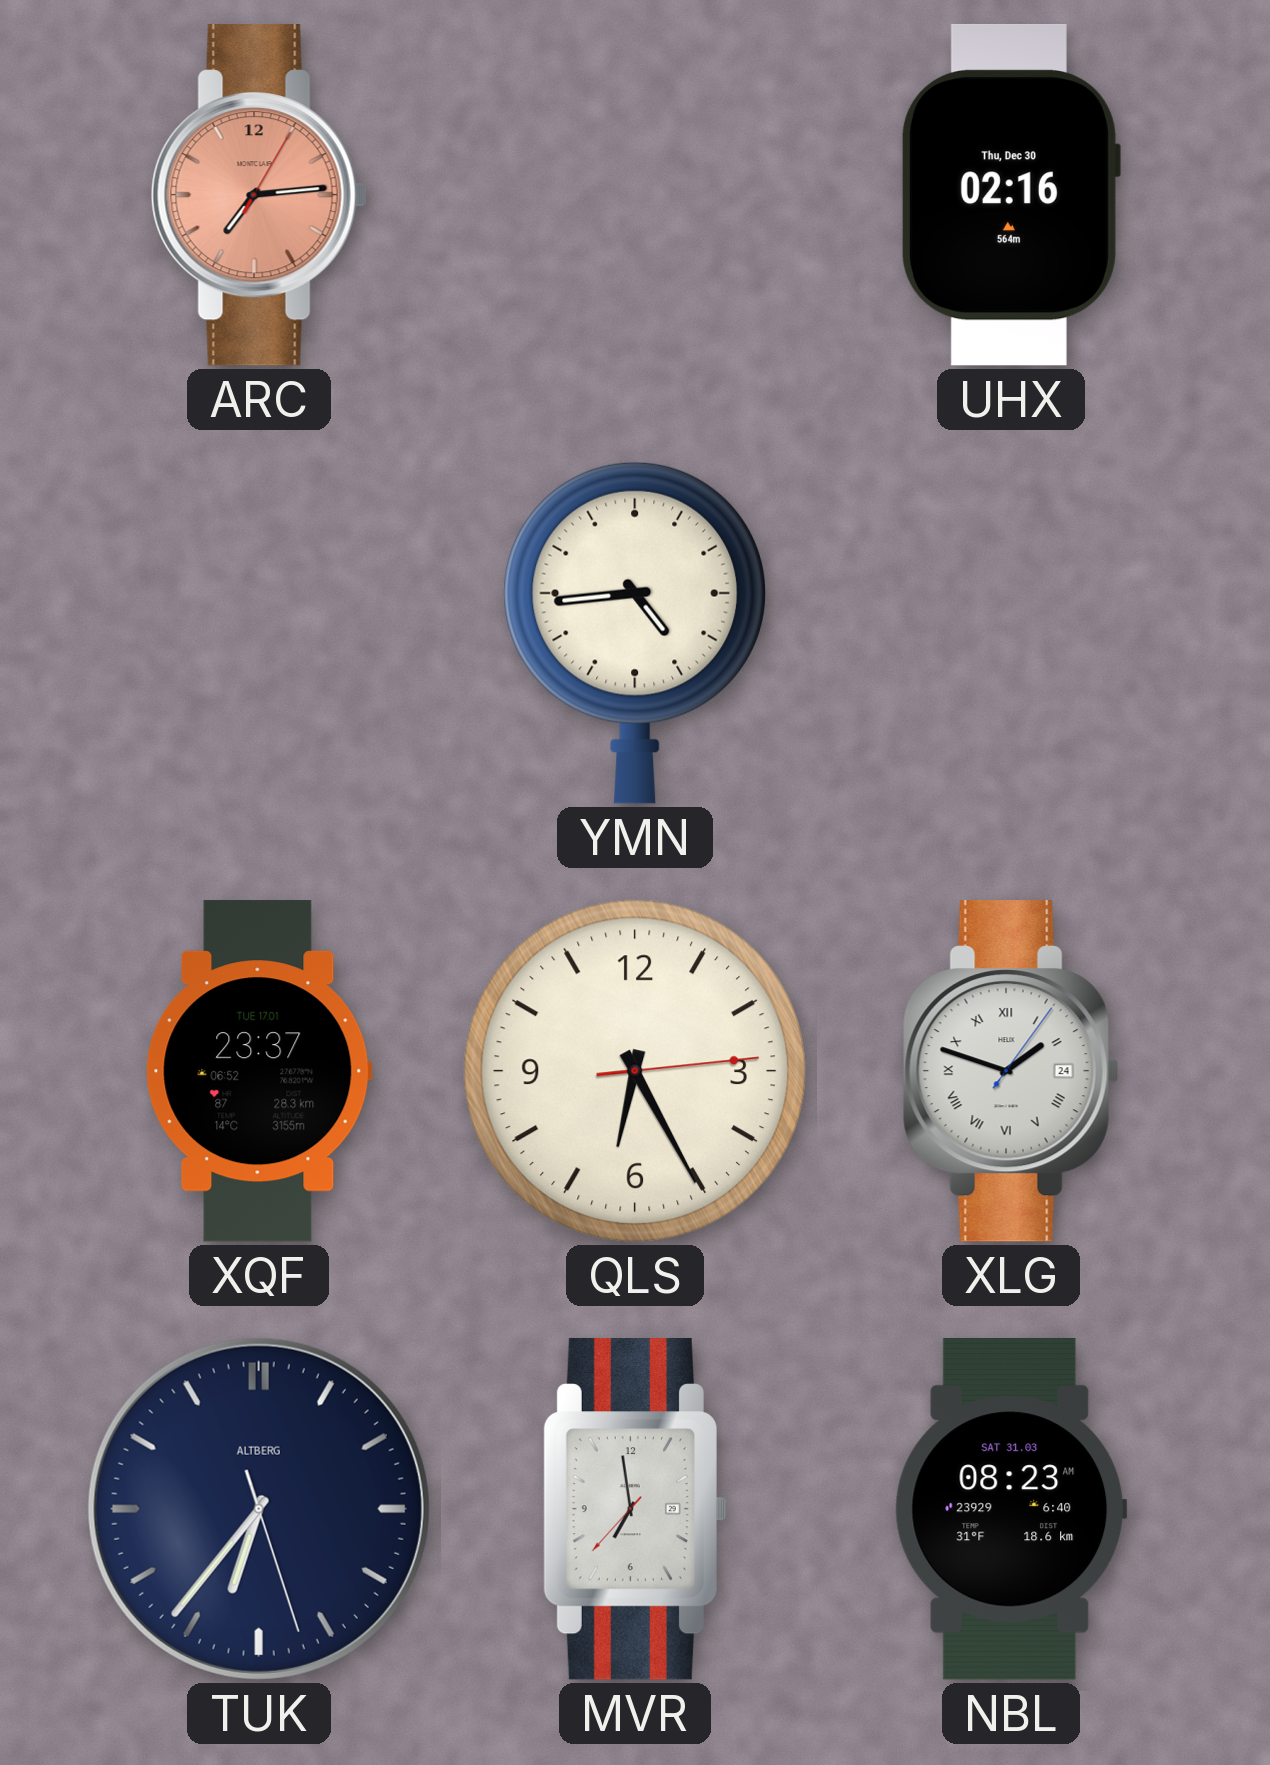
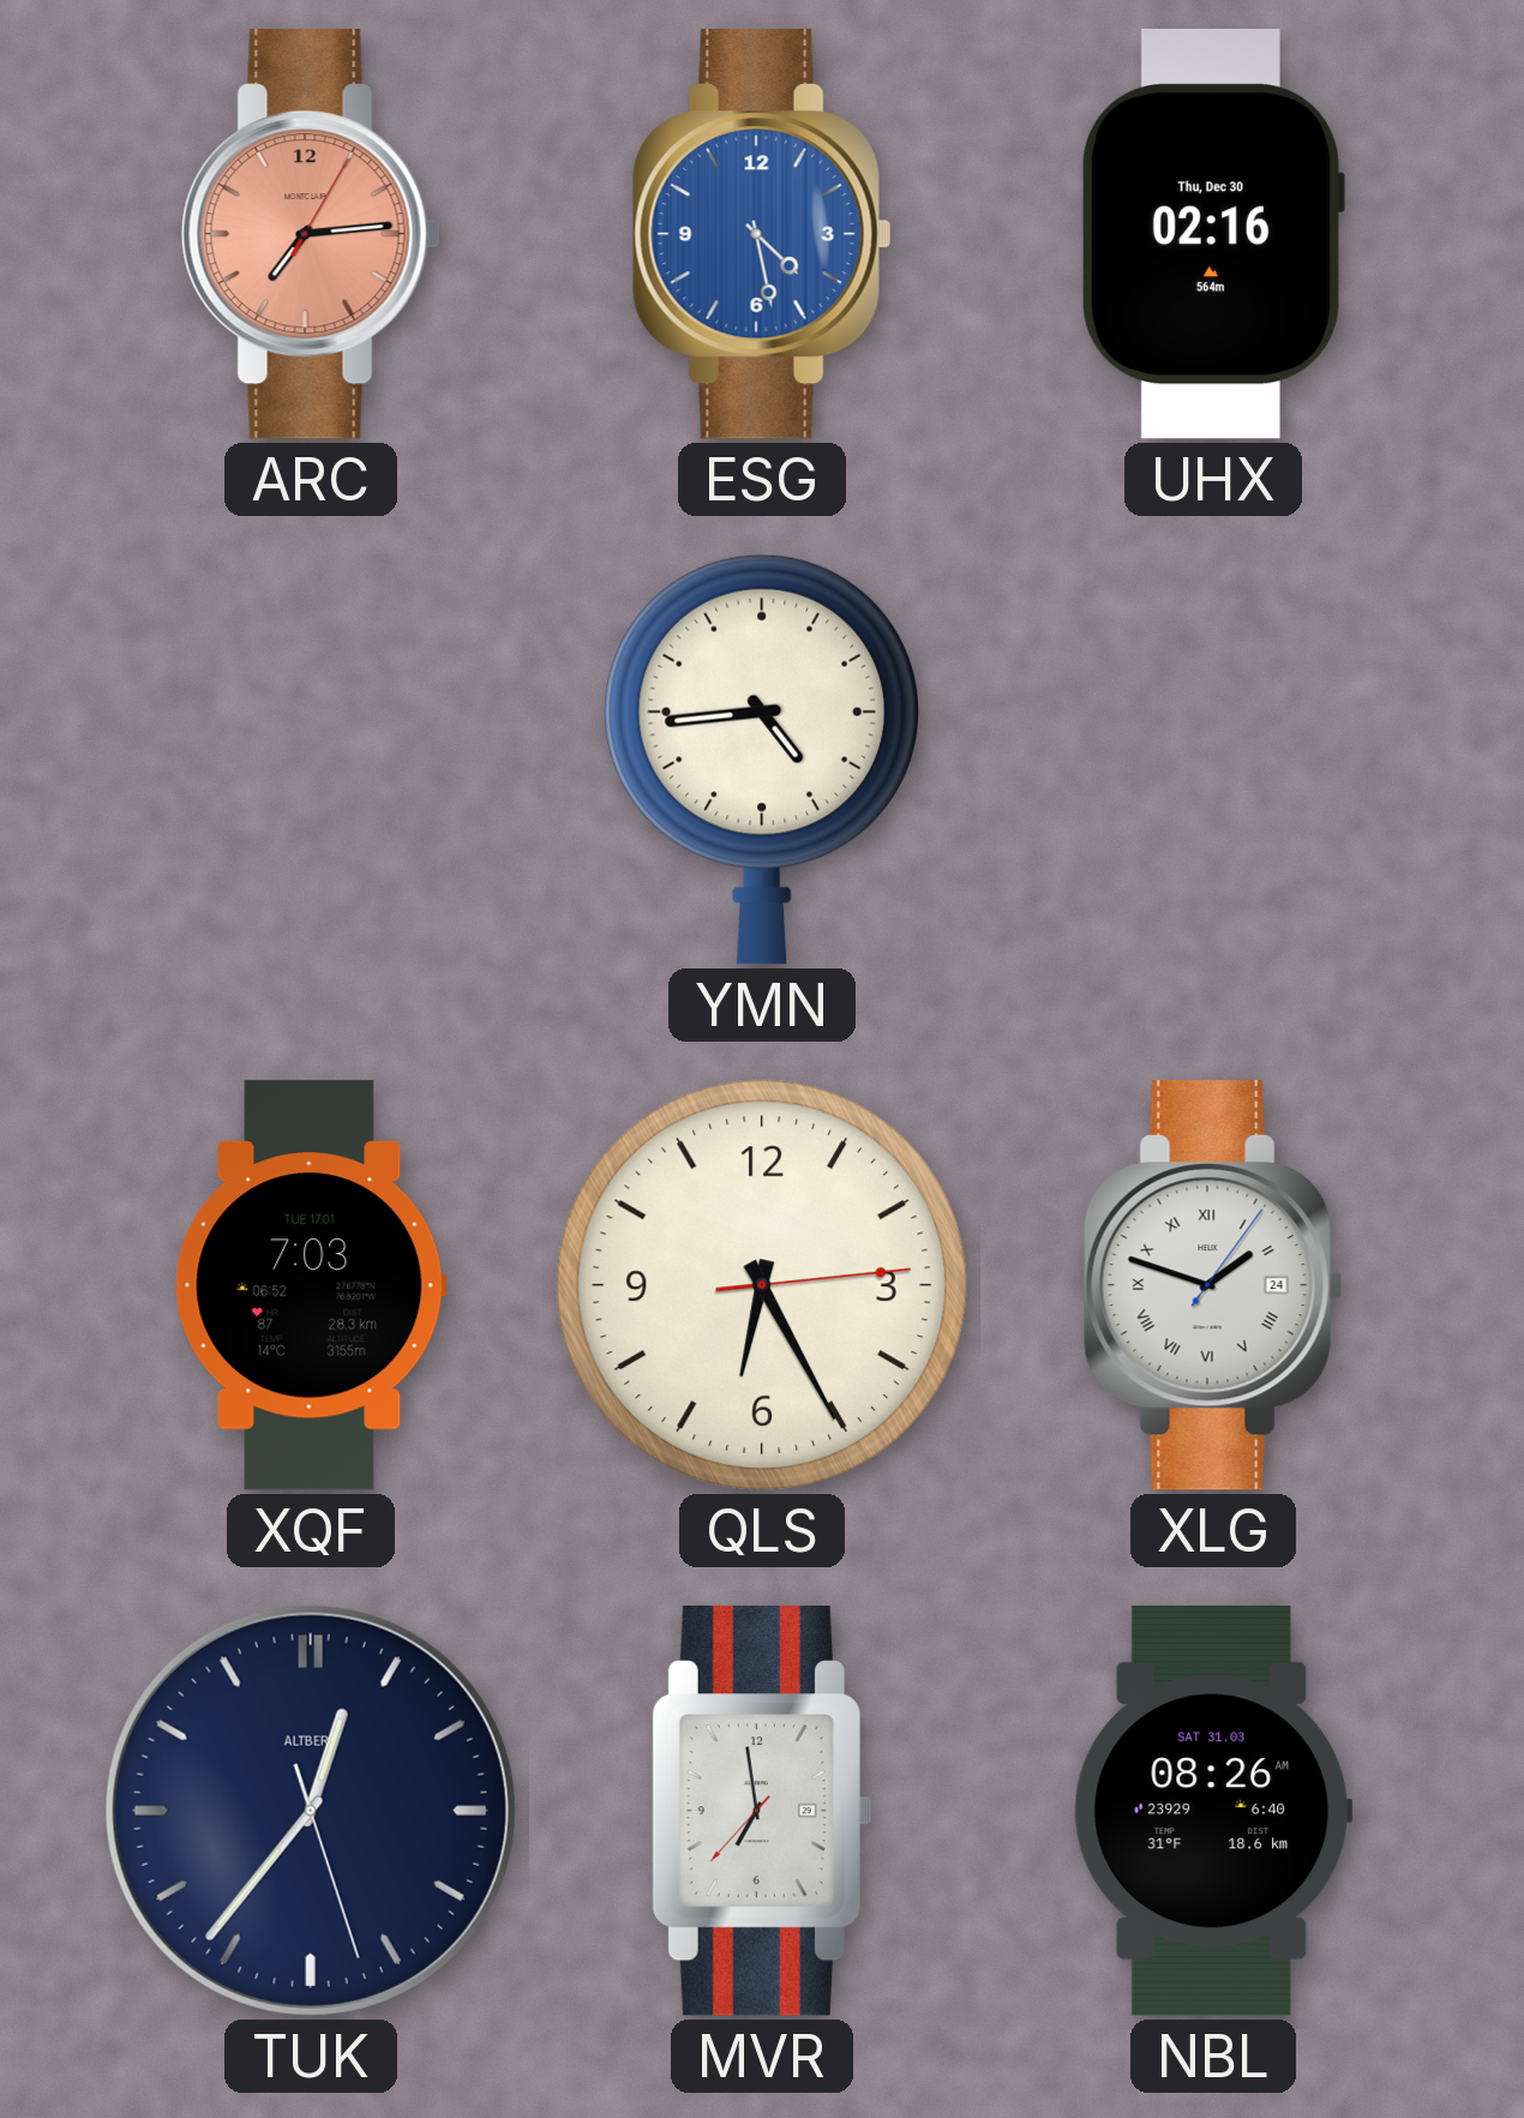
ESG: none -> 4:28
XQF: 23:37 -> 7:03
TUK: 6:36 -> 12:36
NBL: 08:23 -> 08:26
